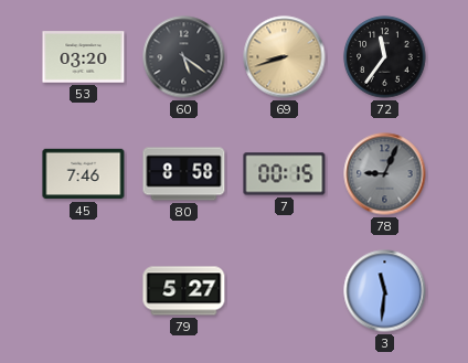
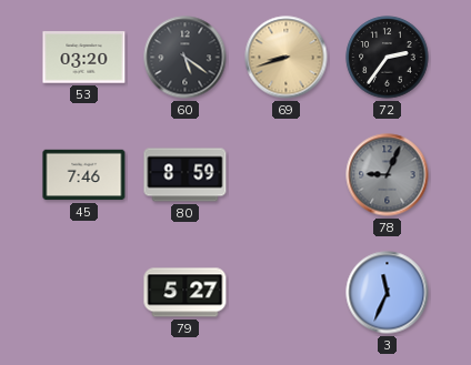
72: 11:36 -> 2:36
80: 8:58 -> 8:59
7: 00:15 -> none
3: 11:31 -> 11:34
